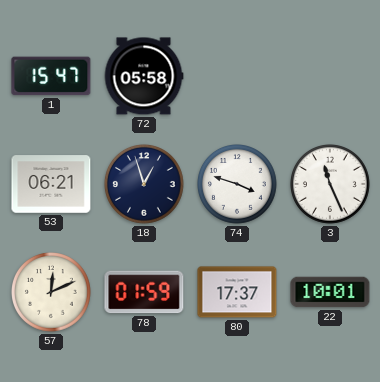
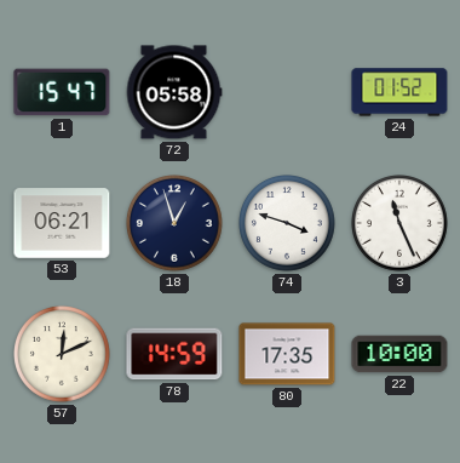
24: none -> 01:52
78: 01:59 -> 14:59
80: 17:37 -> 17:35
22: 10:01 -> 10:00
